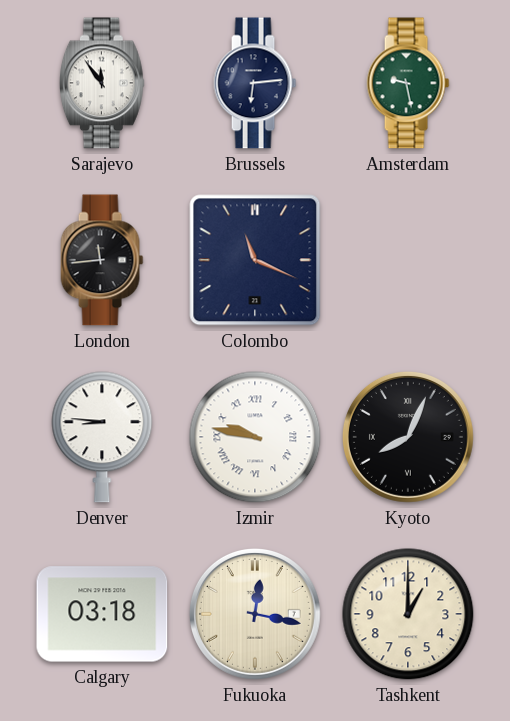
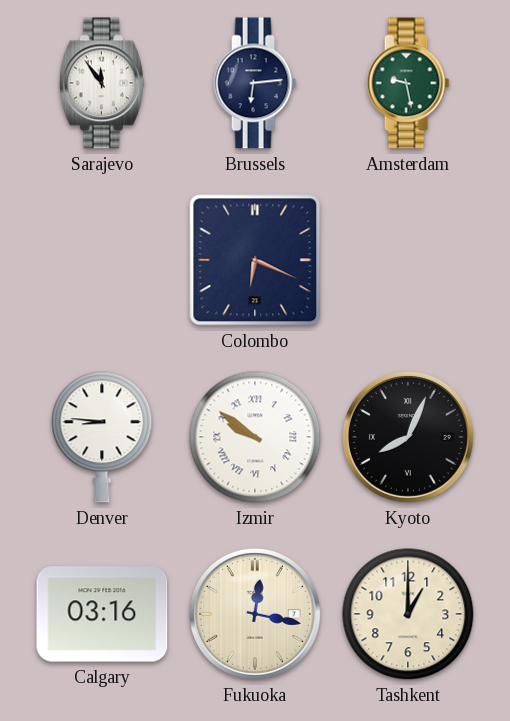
London: 11:44 -> none
Colombo: 11:19 -> 6:19
Izmir: 9:47 -> 9:51
Calgary: 03:18 -> 03:16
